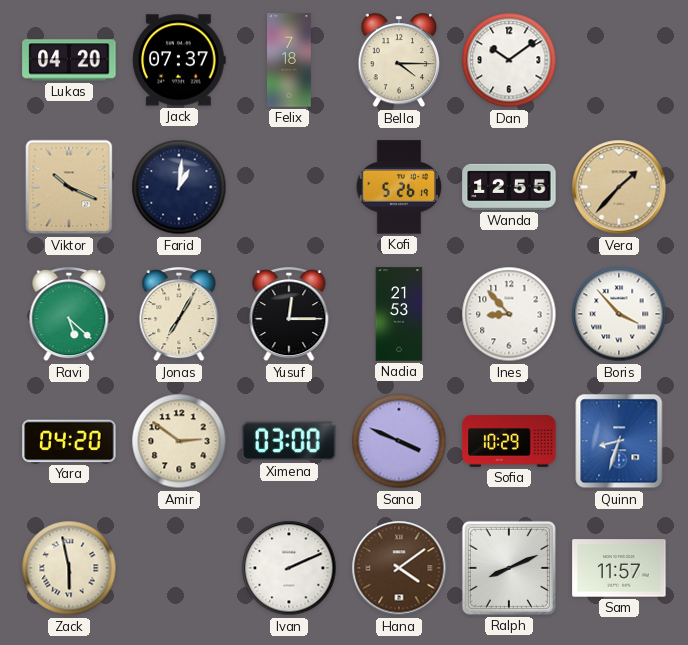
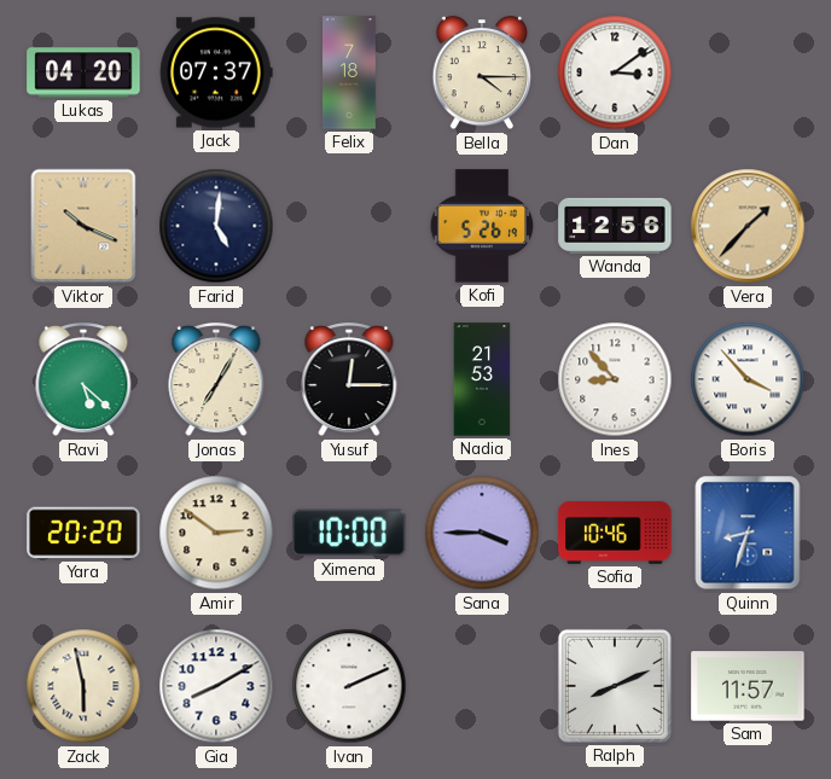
Dan: 10:09 -> 3:09
Farid: 1:01 -> 5:01
Wanda: 12:55 -> 12:56
Yara: 04:20 -> 20:20
Ximena: 03:00 -> 10:00
Sana: 3:49 -> 3:45
Sofia: 10:29 -> 10:46
Gia: none -> 8:10
Hana: 4:09 -> none
